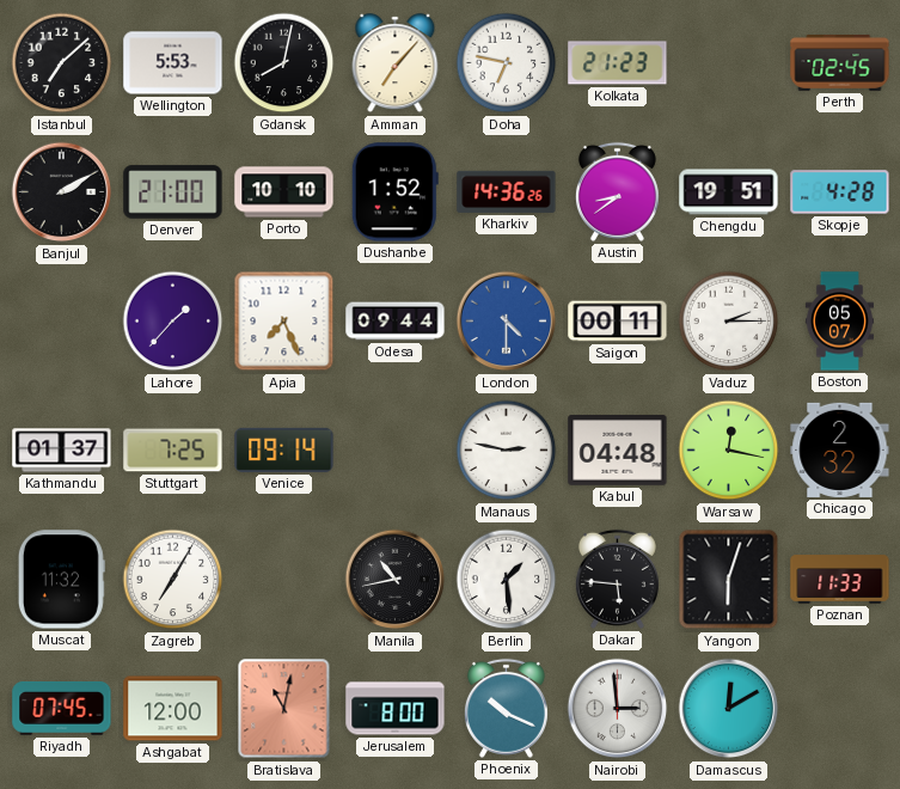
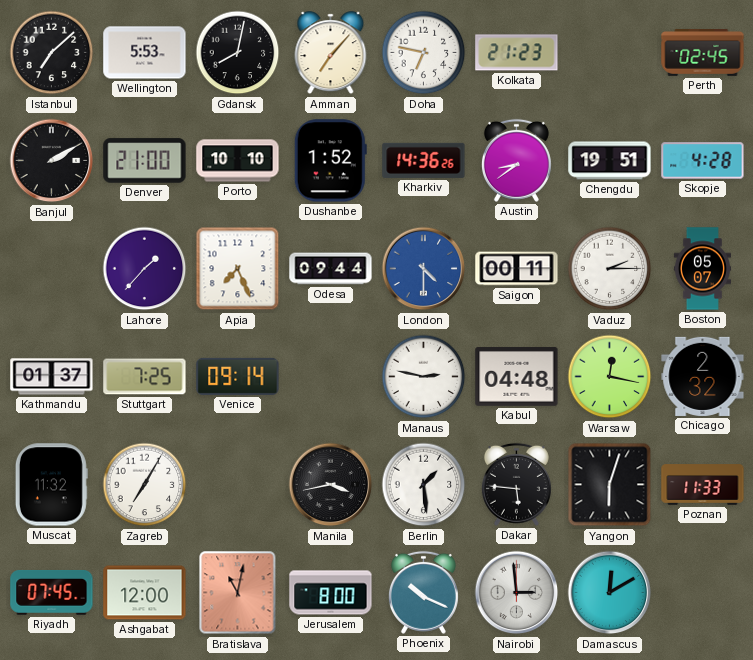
Manila: 10:43 -> 3:43
